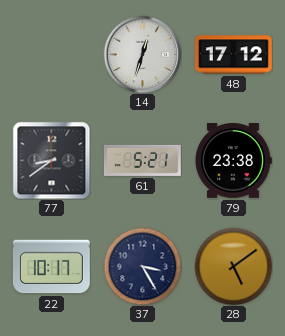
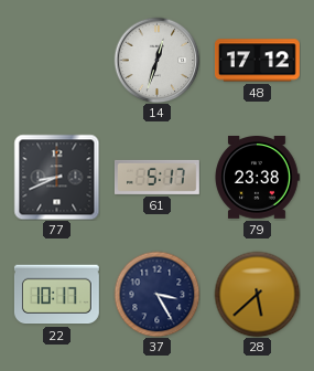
77: 8:39 -> 8:41
61: 5:21 -> 5:17
28: 5:09 -> 5:38
